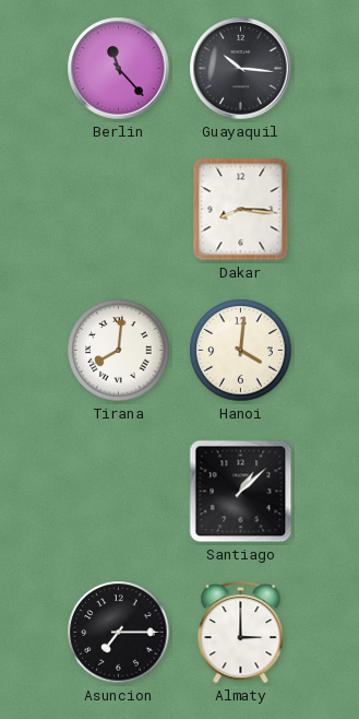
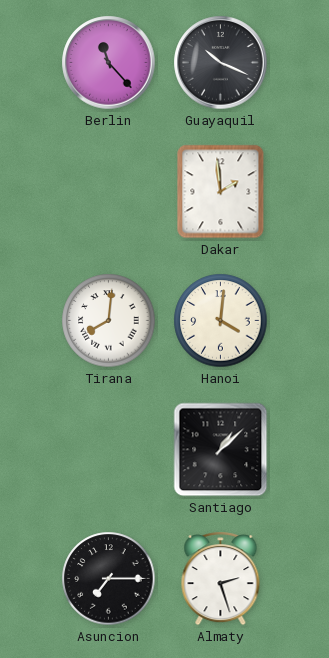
Guayaquil: 10:16 -> 10:19
Dakar: 8:16 -> 1:59
Almaty: 3:00 -> 2:27
